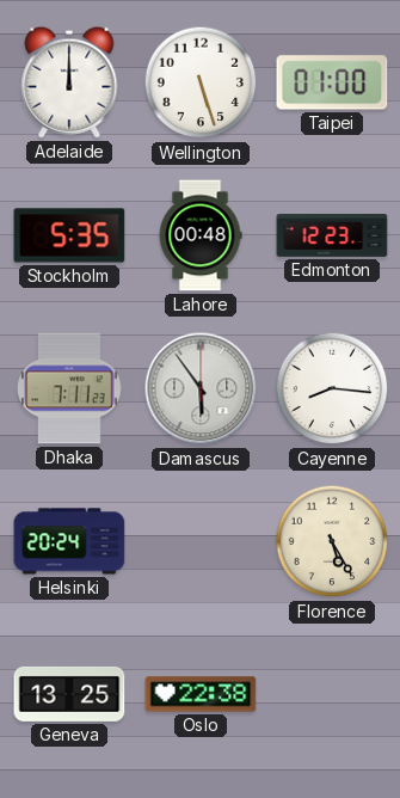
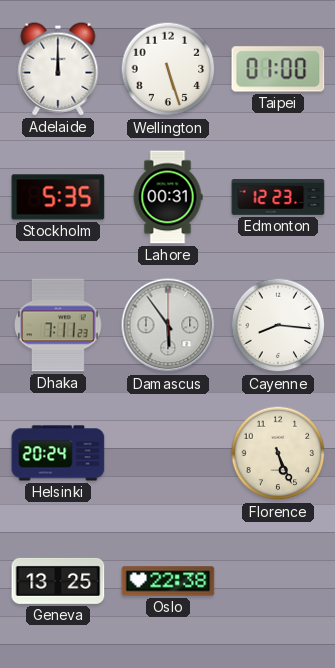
Lahore: 00:48 -> 00:31
Florence: 5:25 -> 5:26
